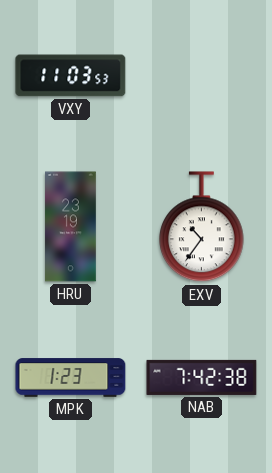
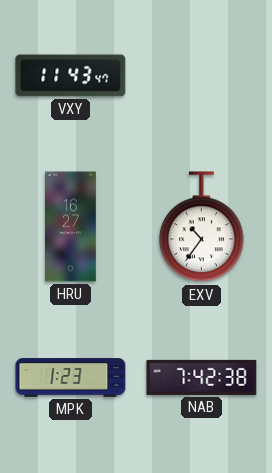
VXY: 11:03 -> 11:43
HRU: 23:19 -> 16:27
